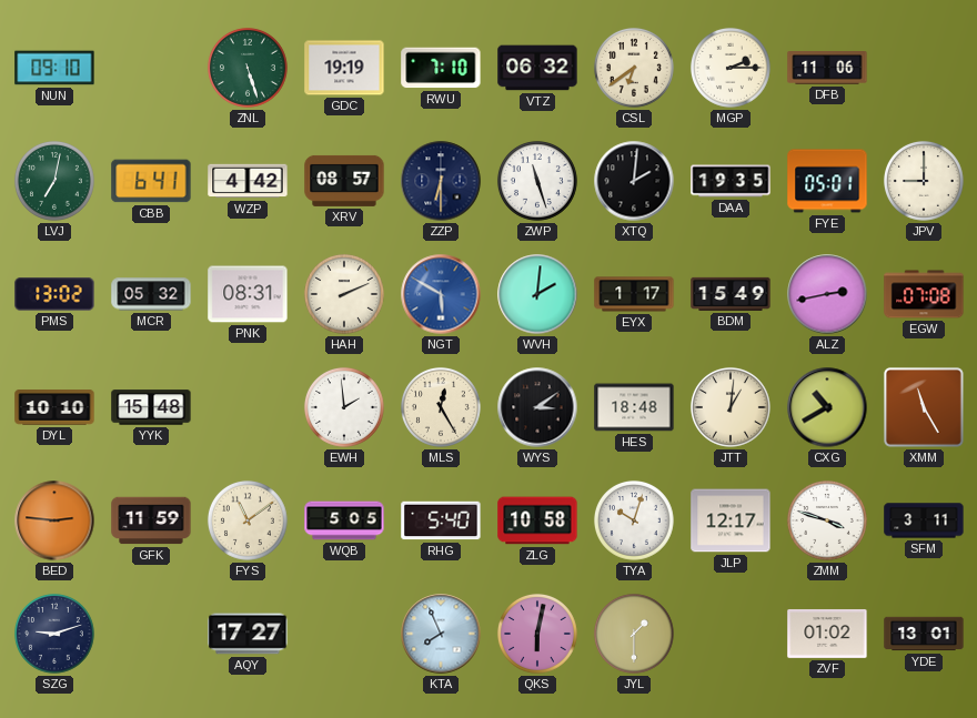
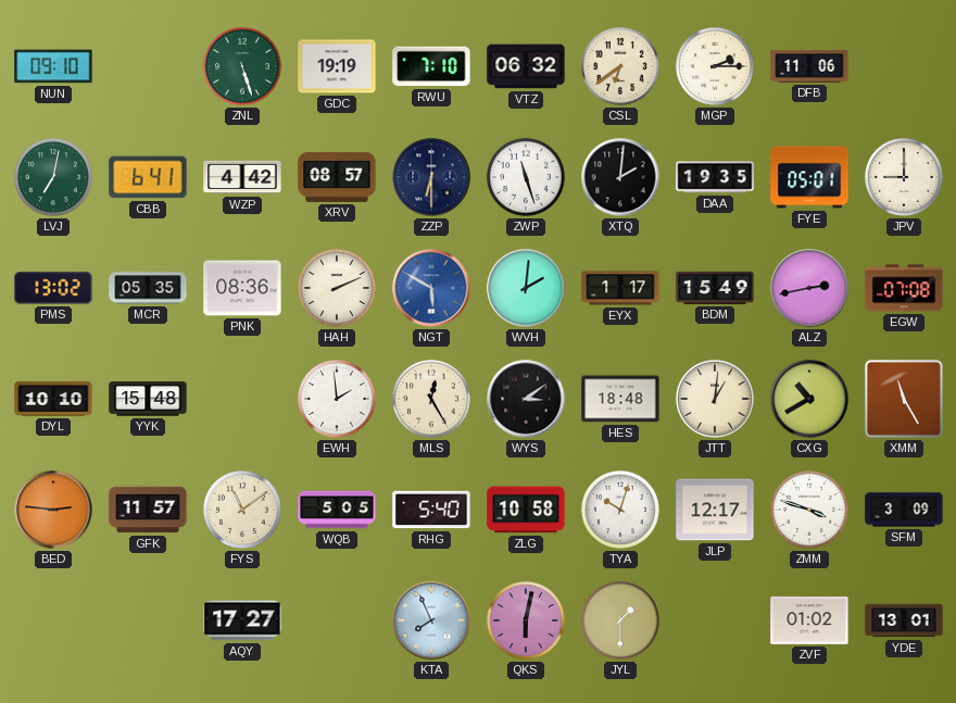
MCR: 05:32 -> 05:35
PNK: 08:31 -> 08:36
GFK: 11:59 -> 11:57
SFM: 3:11 -> 3:09
SZG: 9:12 -> none
